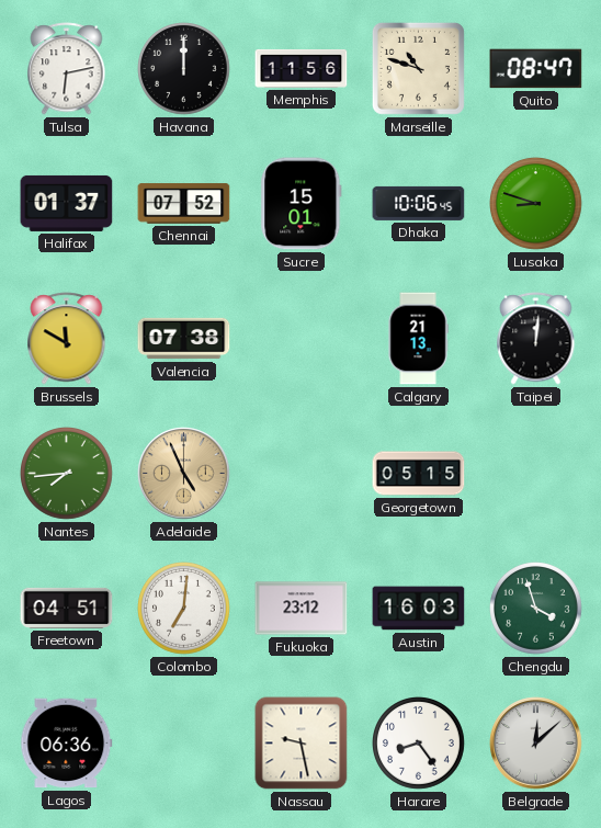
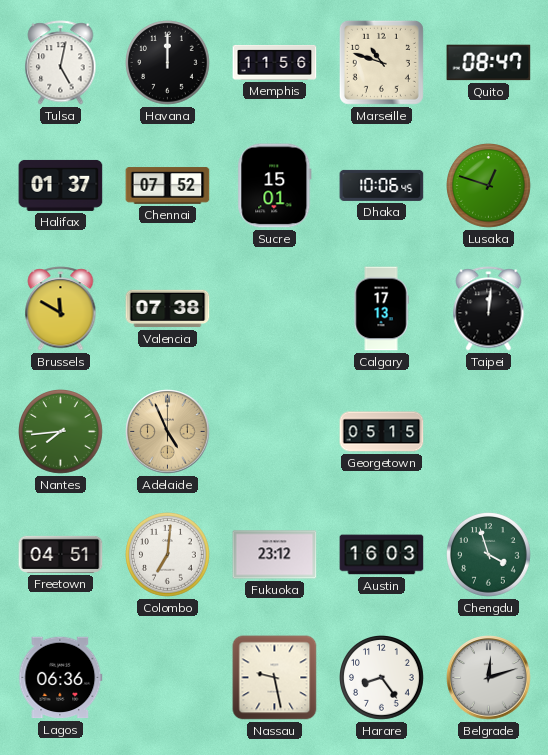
Tulsa: 6:13 -> 5:02
Lusaka: 8:48 -> 12:48
Calgary: 21:13 -> 17:13
Belgrade: 12:08 -> 12:12
